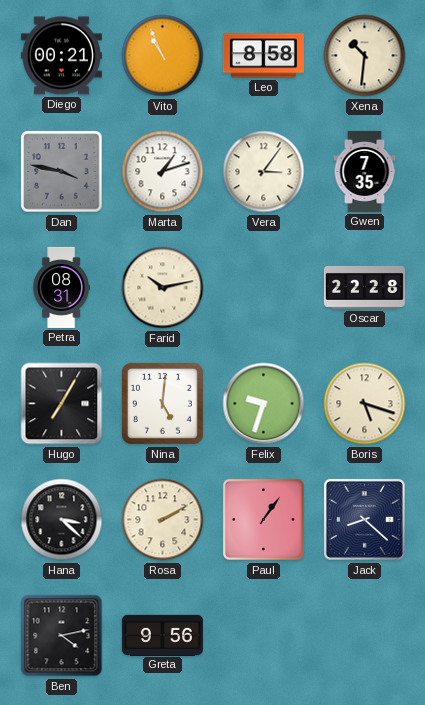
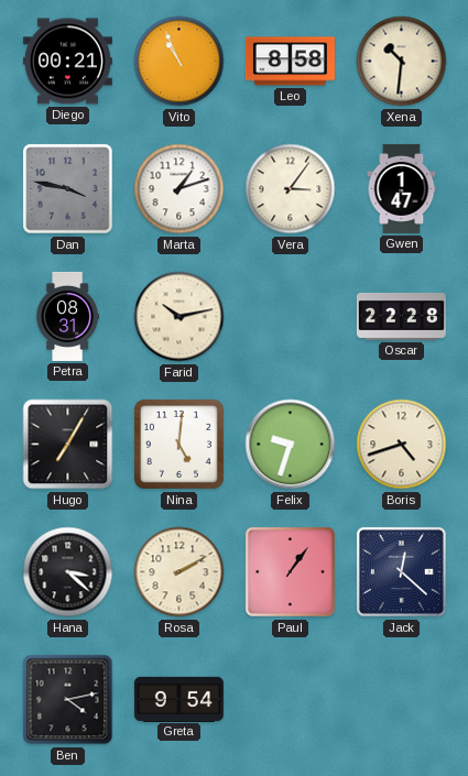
Gwen: 7:35 -> 1:47
Boris: 5:18 -> 4:42
Jack: 8:22 -> 12:22
Greta: 9:56 -> 9:54
